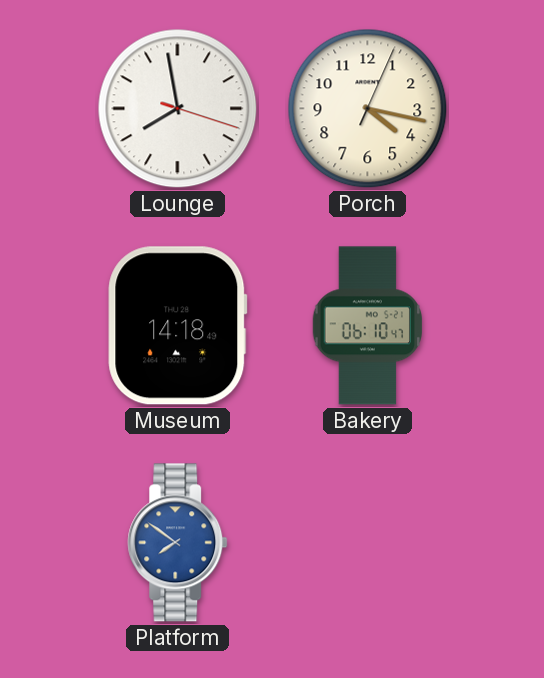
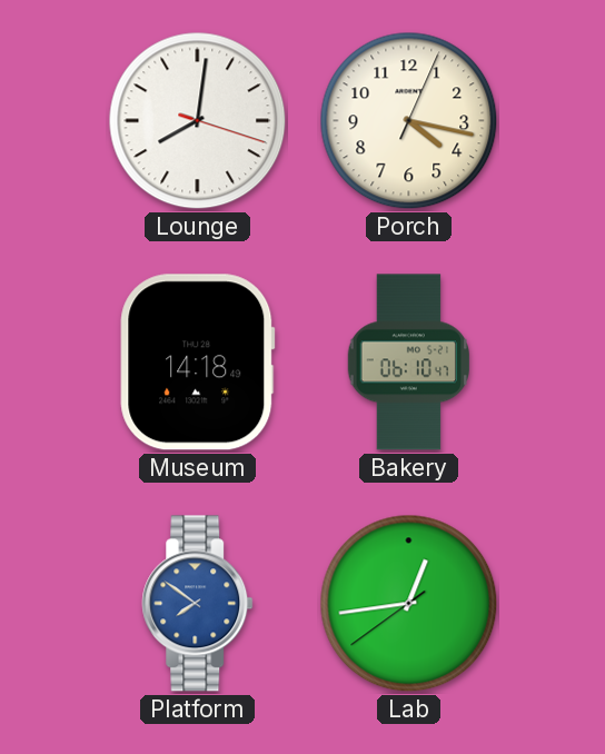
Lounge: 7:58 -> 8:01
Lab: none -> 12:43
